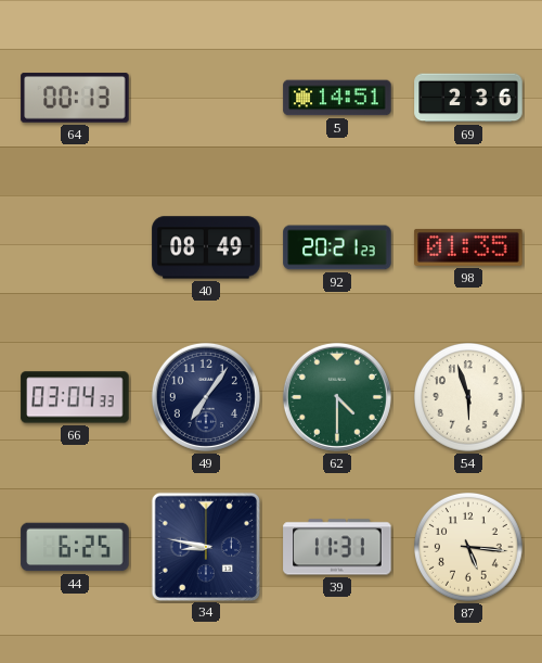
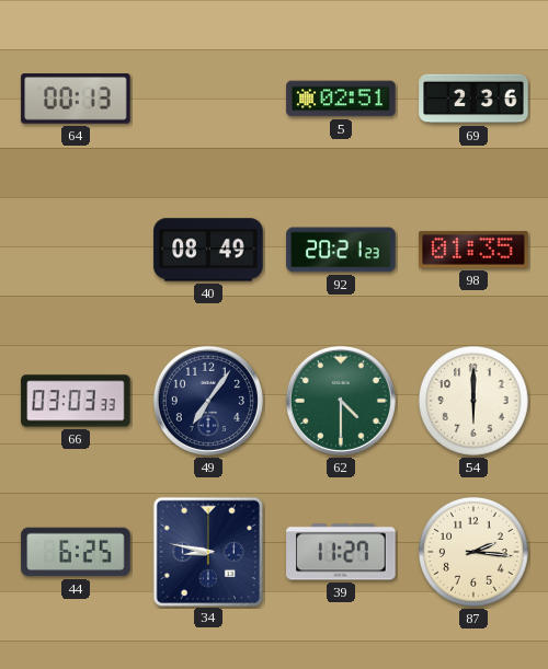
5: 14:51 -> 02:51
66: 03:04 -> 03:03
54: 5:57 -> 6:00
39: 11:31 -> 11:27
87: 5:16 -> 2:16
